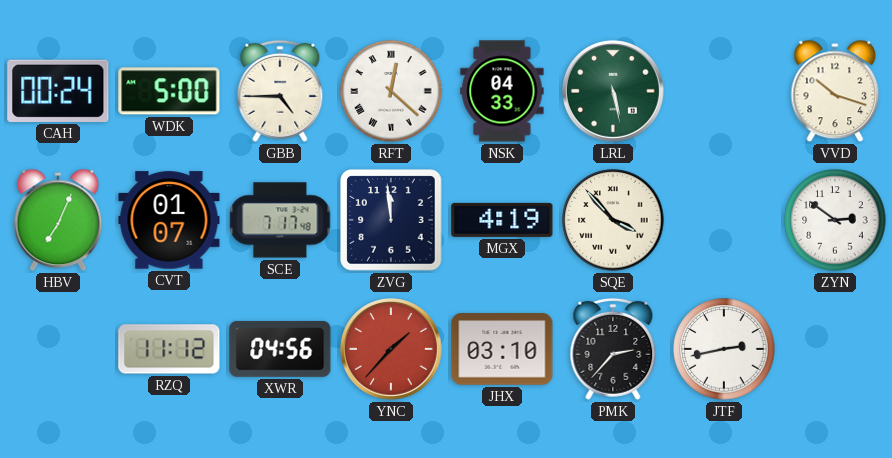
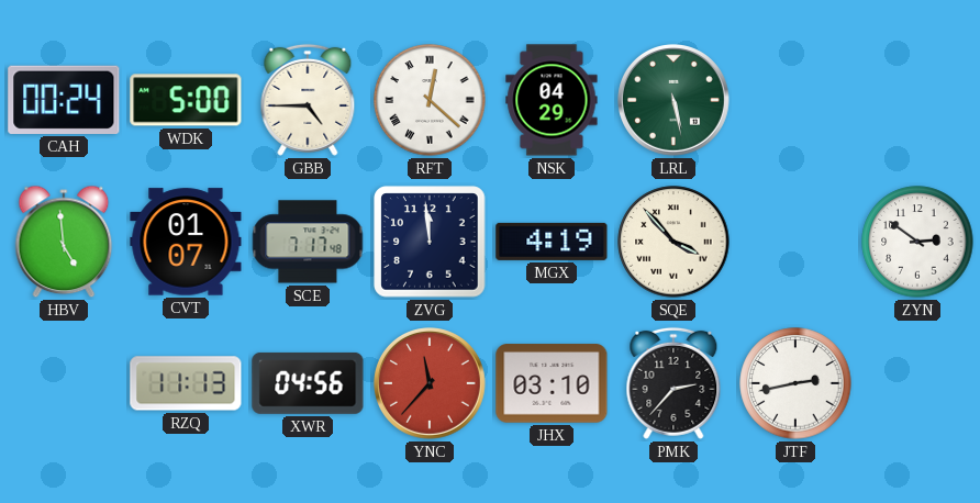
NSK: 04:33 -> 04:29
VVD: 10:18 -> none
HBV: 7:04 -> 4:59
RZQ: 11:12 -> 11:13
YNC: 1:37 -> 11:37
